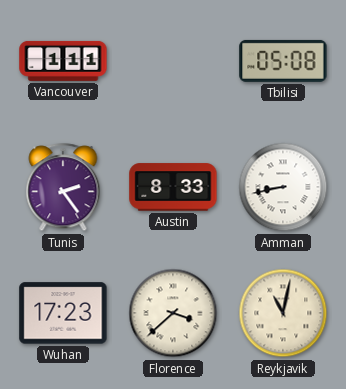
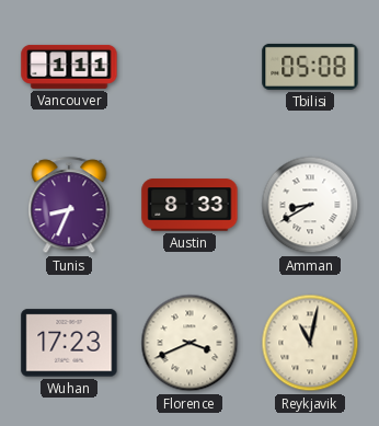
Tunis: 2:24 -> 8:34
Amman: 8:43 -> 8:40
Florence: 3:38 -> 3:41
